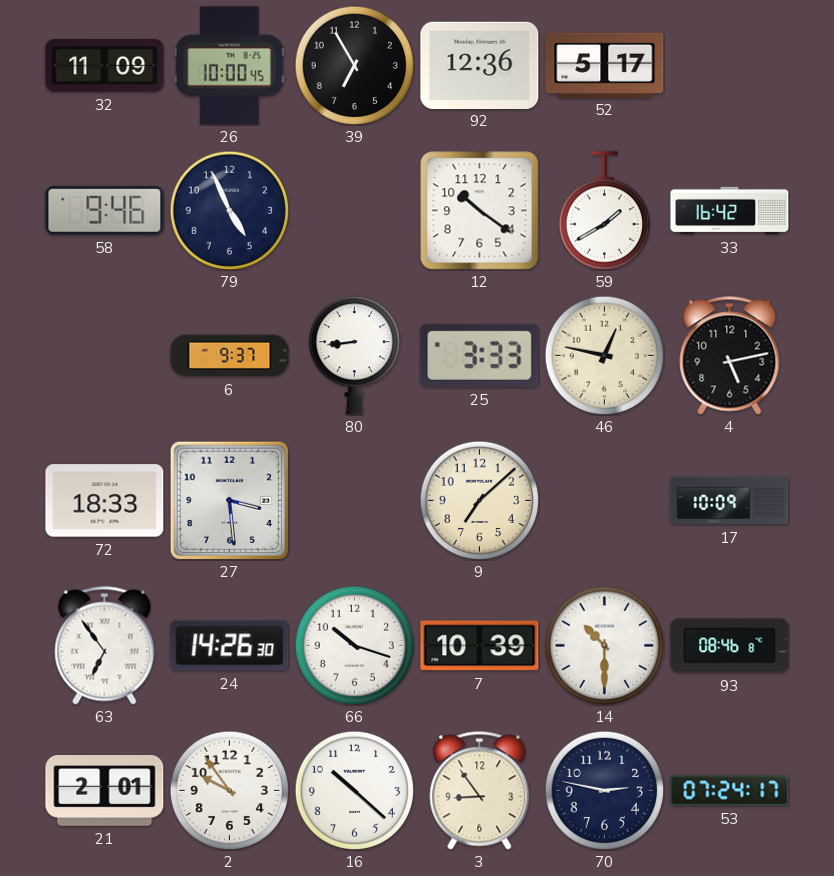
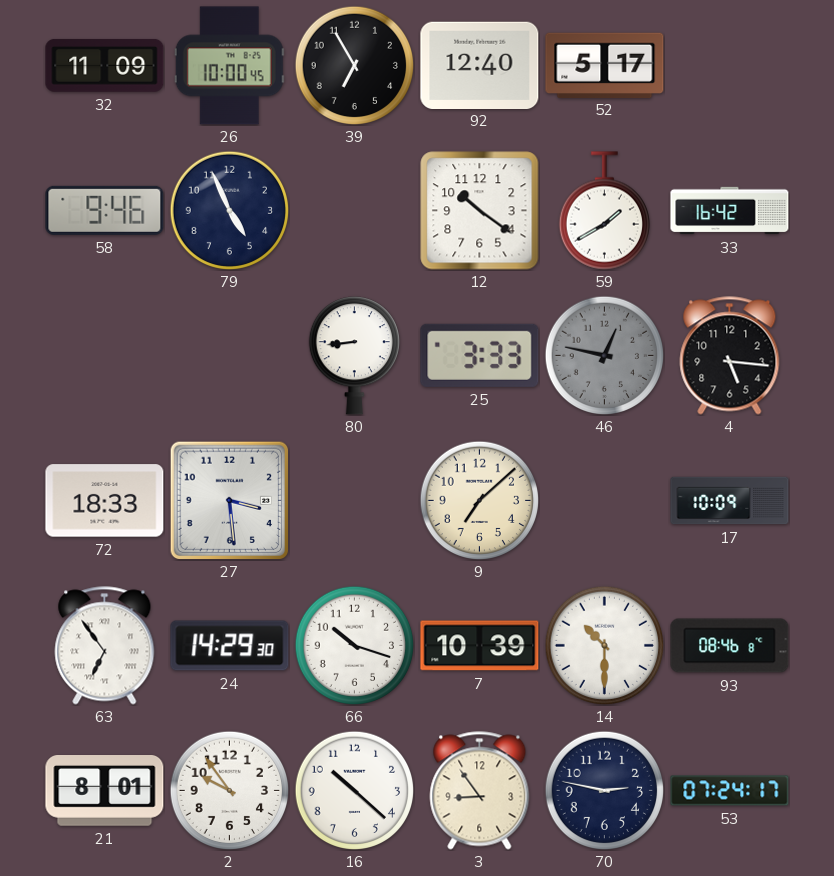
92: 12:36 -> 12:40
6: 9:37 -> none
46 dial: cream -> grey
4: 5:13 -> 5:16
24: 14:26 -> 14:29
21: 2:01 -> 8:01
